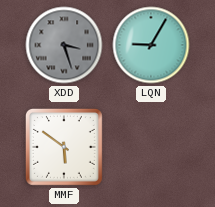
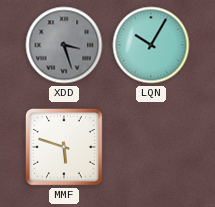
LQN: 9:05 -> 10:05
MMF: 5:51 -> 5:48
